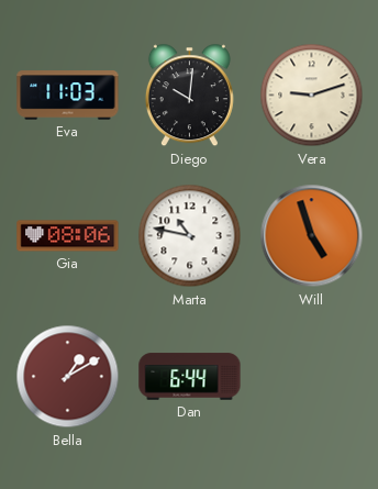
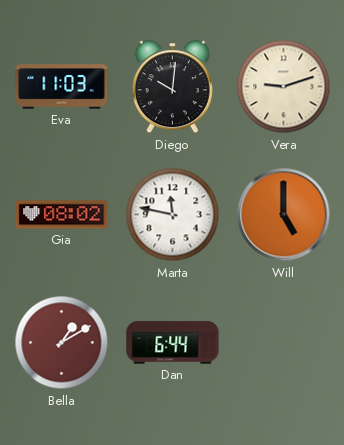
Gia: 08:06 -> 08:02
Marta: 10:47 -> 11:47
Will: 4:57 -> 5:00
